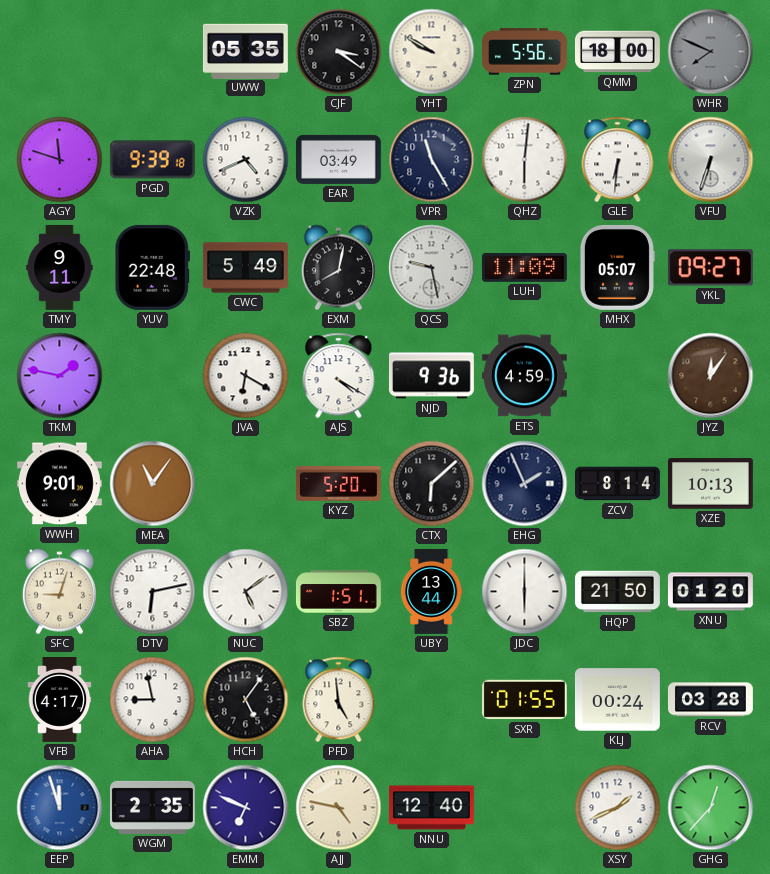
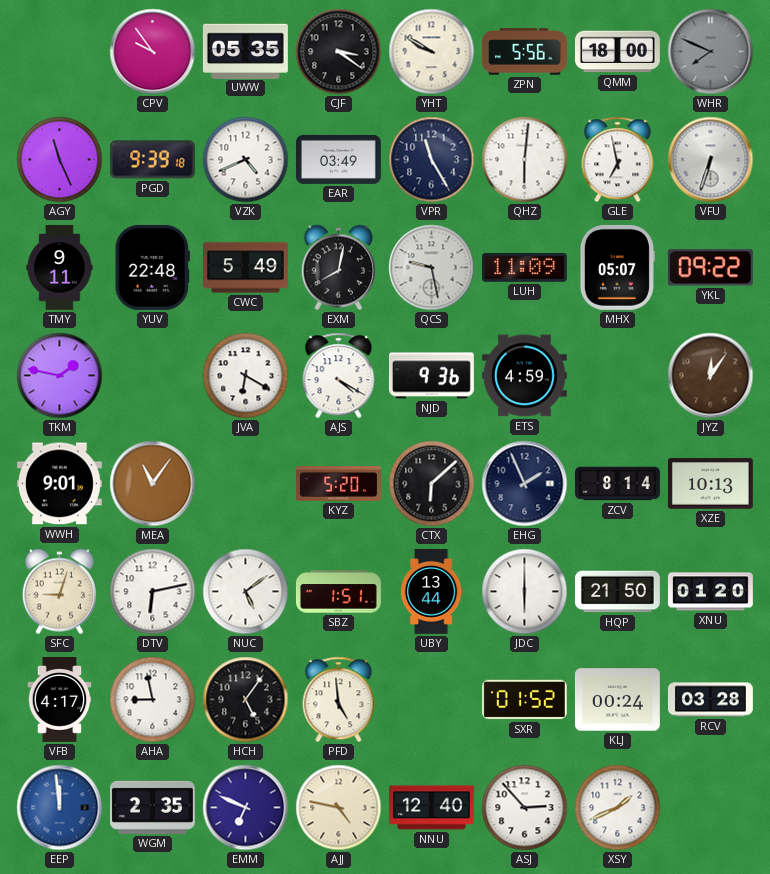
CPV: none -> 9:54
AGY: 11:48 -> 11:26
GLE: 6:31 -> 6:58
YKL: 09:27 -> 09:22
SXR: 01:55 -> 01:52
EEP: 11:57 -> 11:59
ASJ: none -> 2:53
GHG: 12:37 -> none
